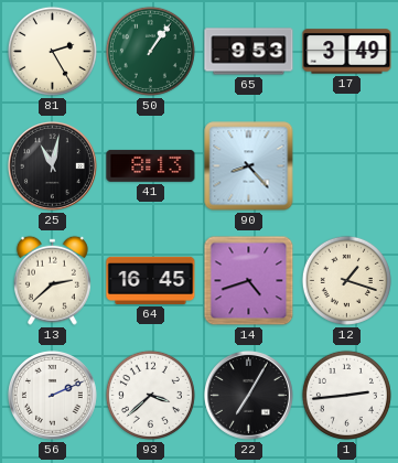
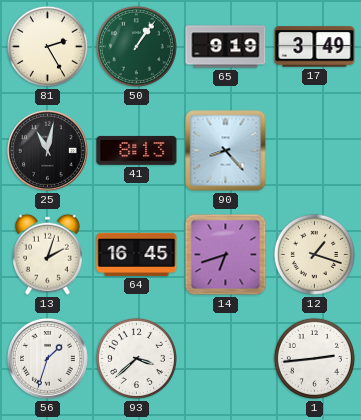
65: 9:53 -> 9:19
13: 2:38 -> 2:03
14: 4:42 -> 6:42
56: 2:11 -> 1:33
22: 7:05 -> none
